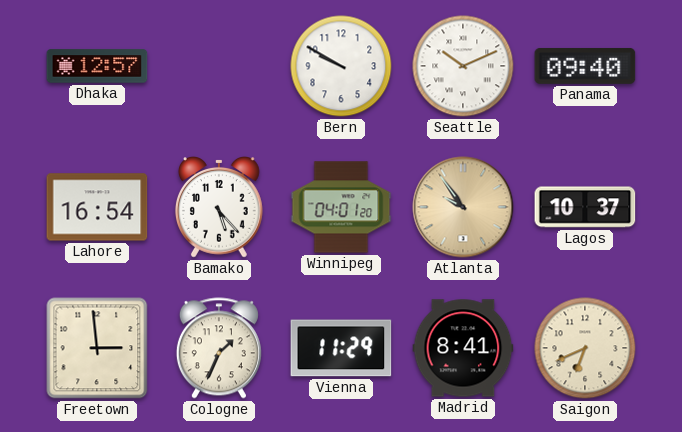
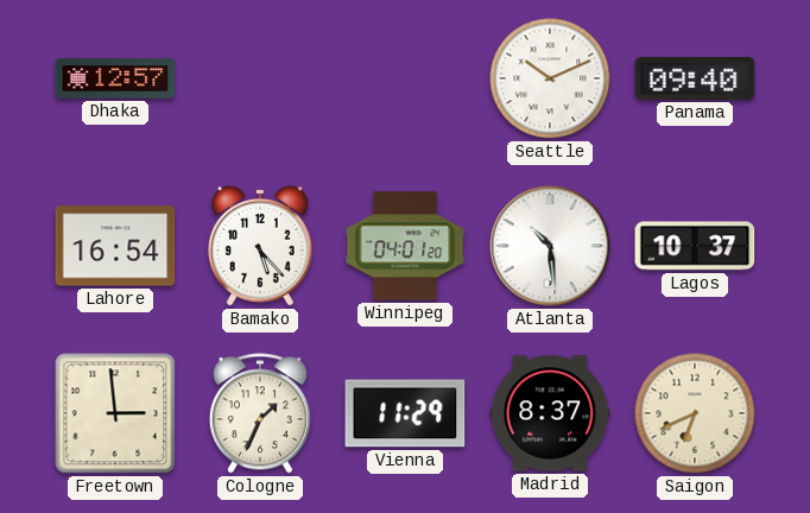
Bern: 9:50 -> none
Atlanta: 9:54 -> 10:29
Atlanta dial: champagne -> white
Madrid: 8:41 -> 8:37
